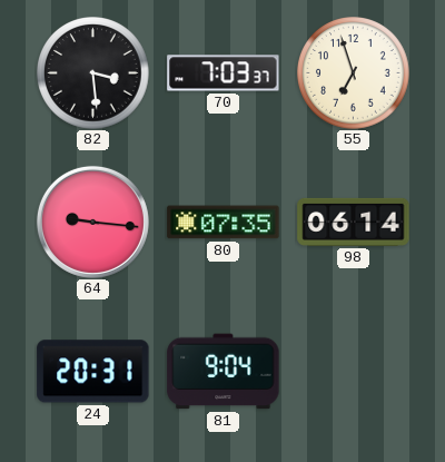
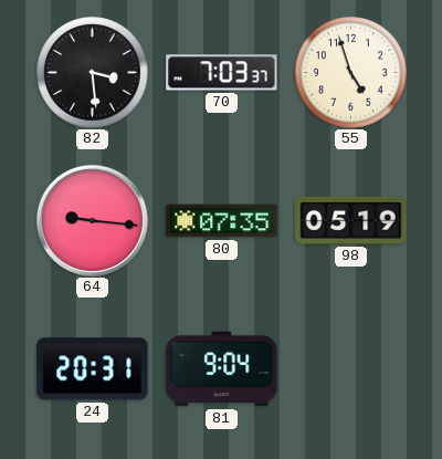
55: 6:57 -> 4:57
98: 06:14 -> 05:19
